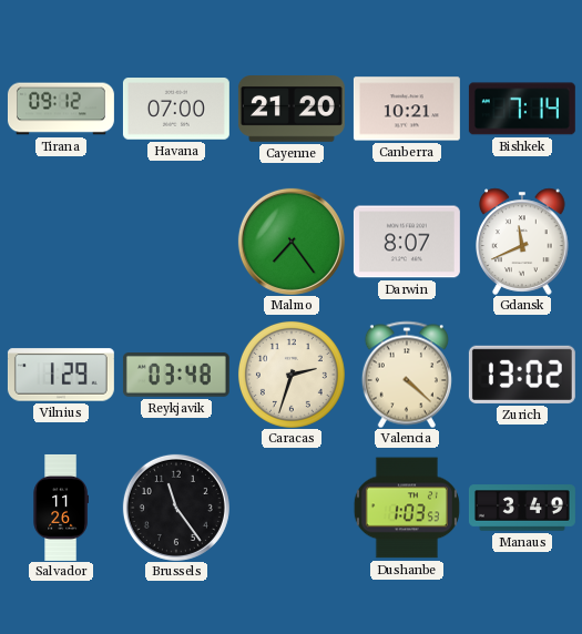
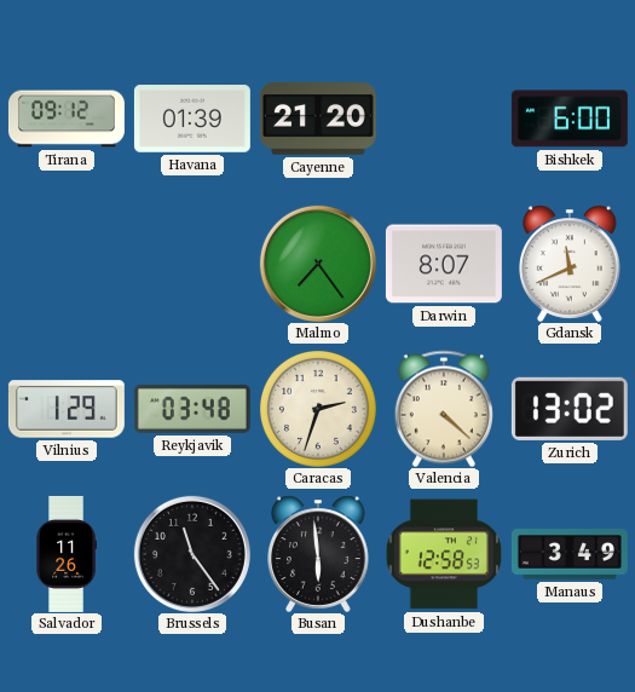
Havana: 07:00 -> 01:39
Canberra: 10:21 -> none
Bishkek: 7:14 -> 6:00
Busan: none -> 5:59
Dushanbe: 1:03 -> 12:58
